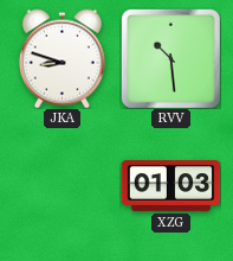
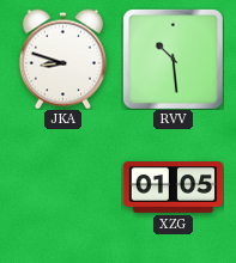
XZG: 01:03 -> 01:05
